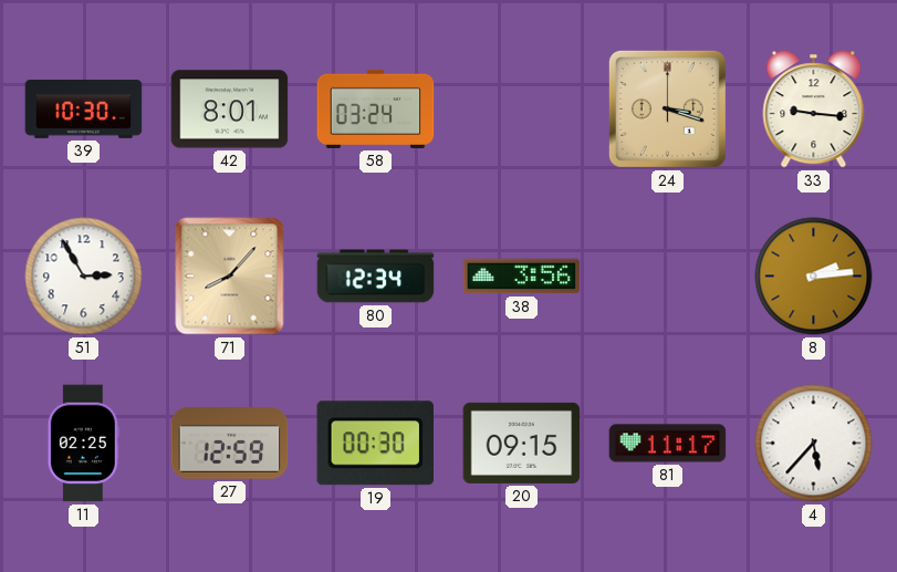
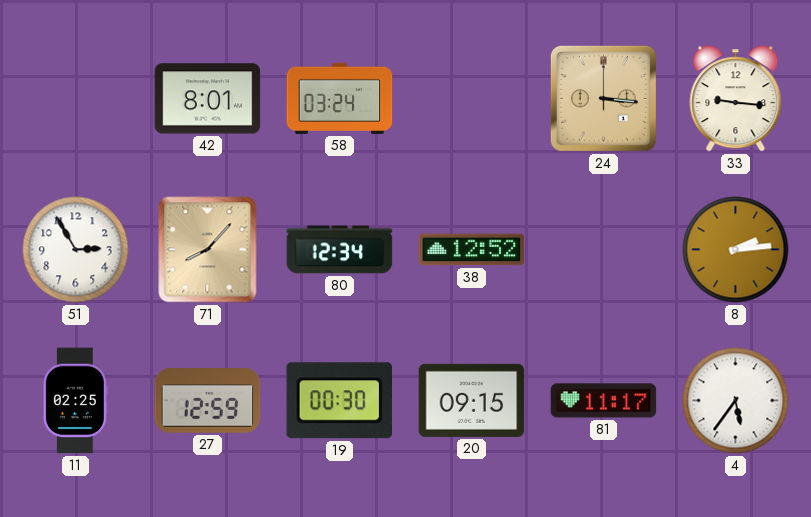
39: 10:30 -> none
24: 3:18 -> 3:16
38: 3:56 -> 12:52
4: 5:37 -> 5:36
